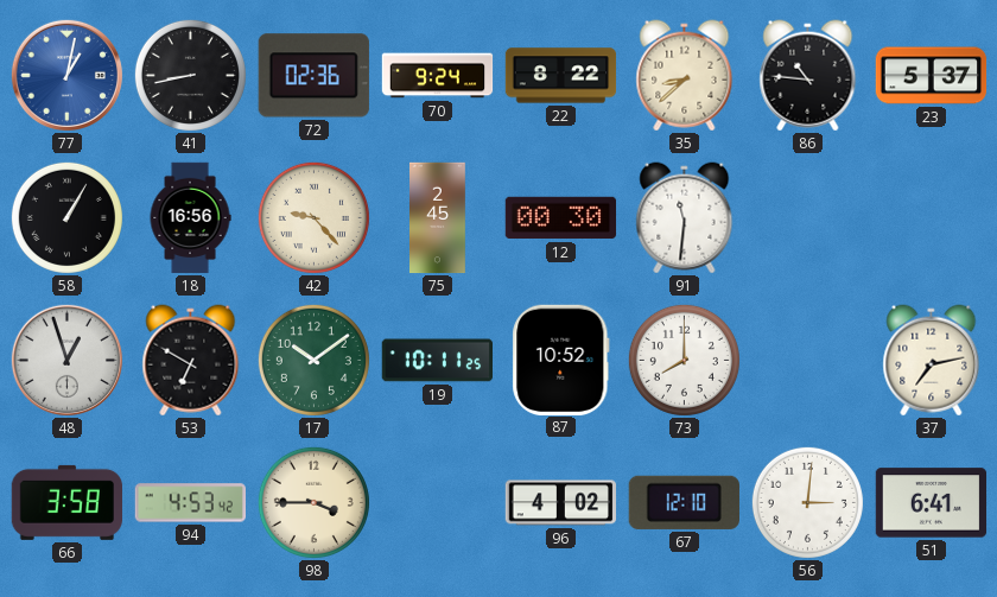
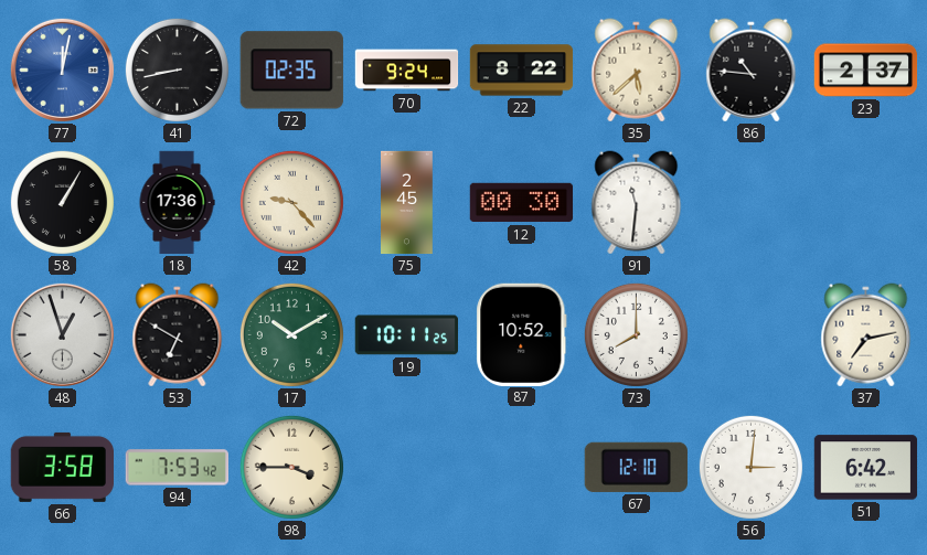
77: 1:02 -> 12:02
72: 02:36 -> 02:35
35: 8:38 -> 5:38
23: 5:37 -> 2:37
18: 16:56 -> 17:36
17: 10:09 -> 10:10
94: 4:53 -> 7:53
96: 4:02 -> none
51: 6:41 -> 6:42
